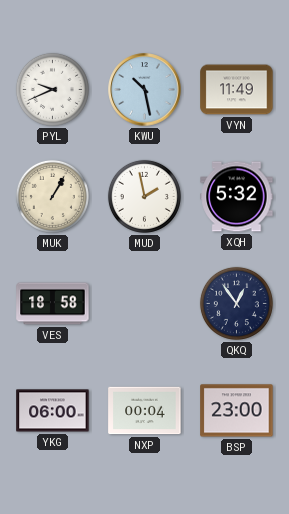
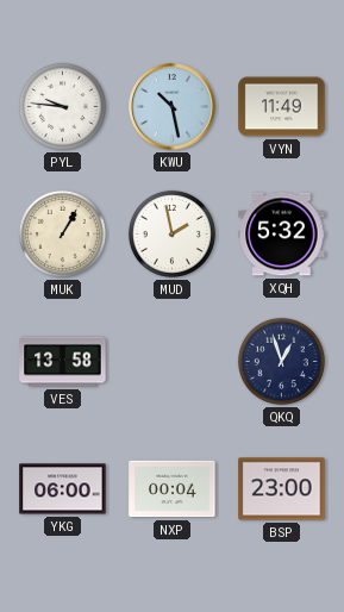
PYL: 9:41 -> 9:46
VES: 18:58 -> 13:58
QKQ: 12:54 -> 12:57
